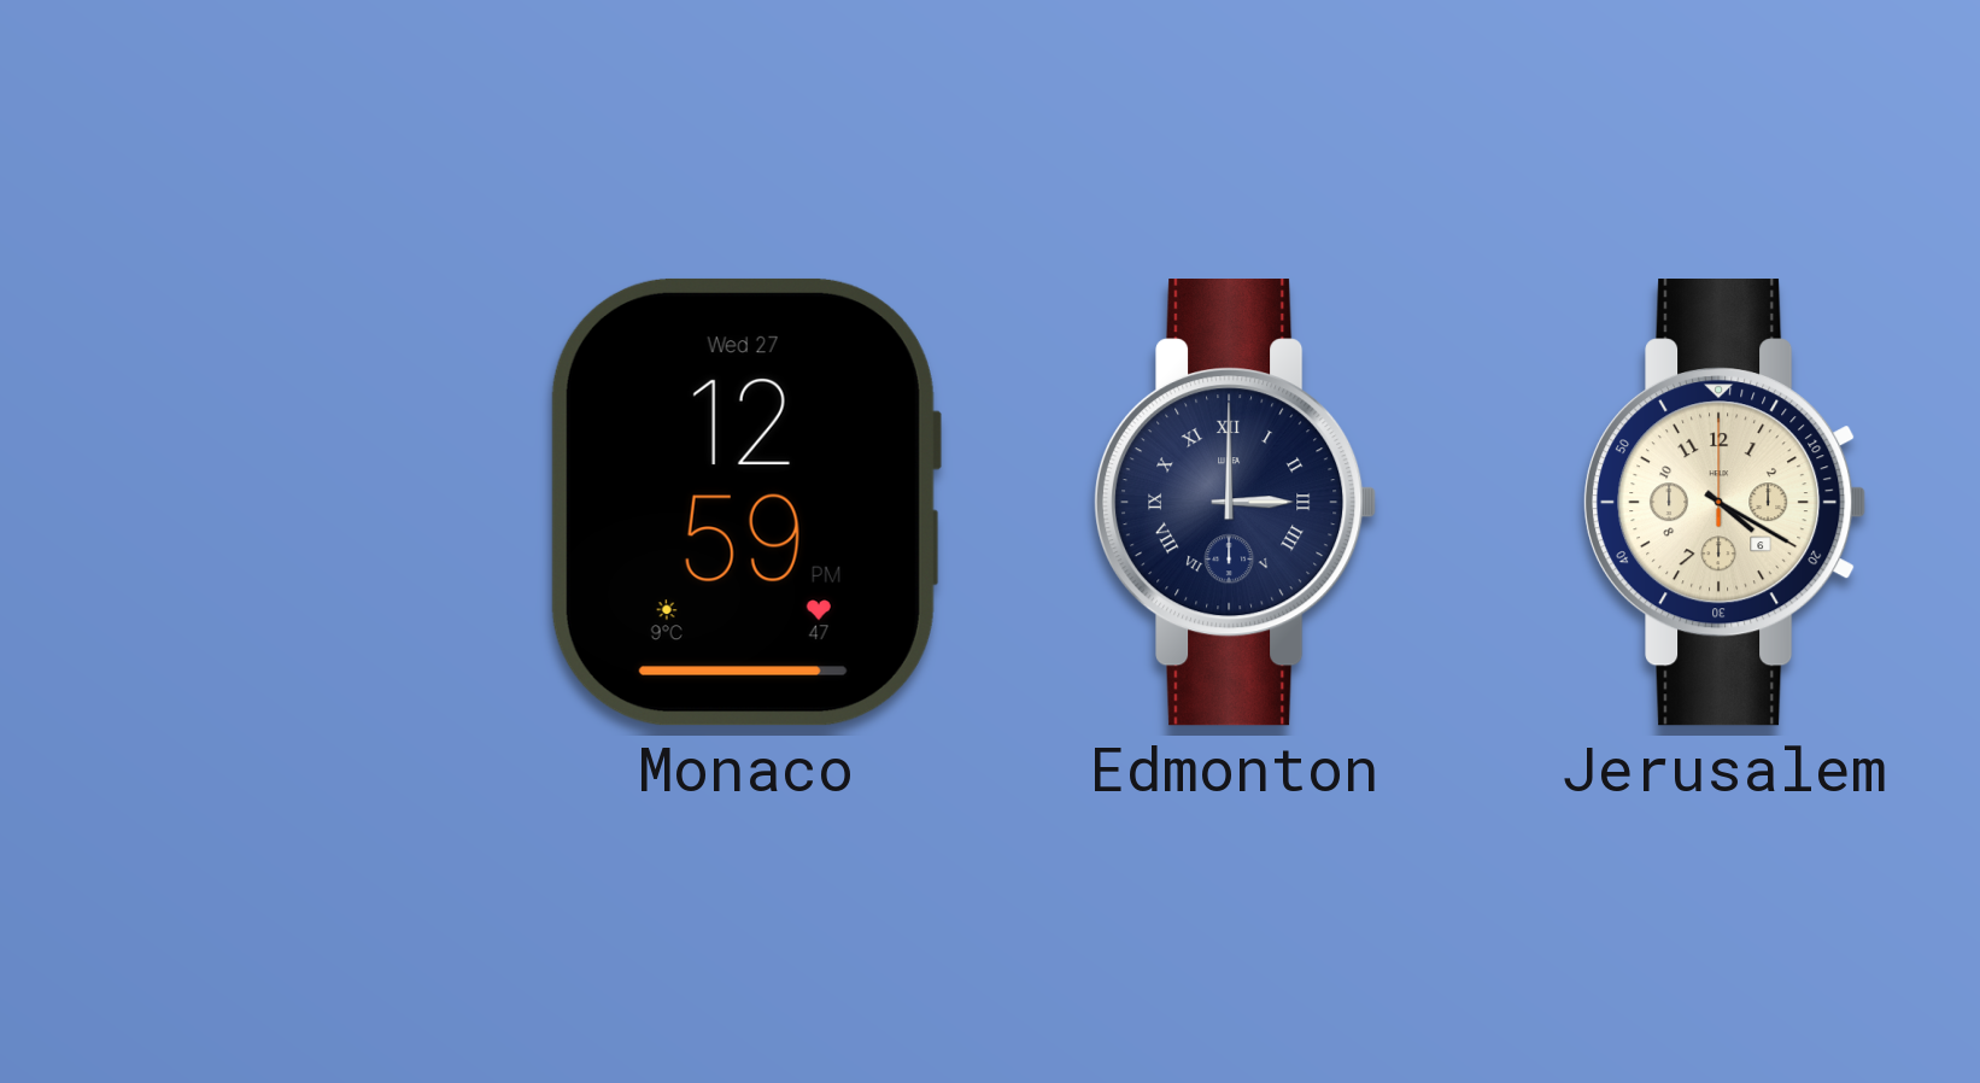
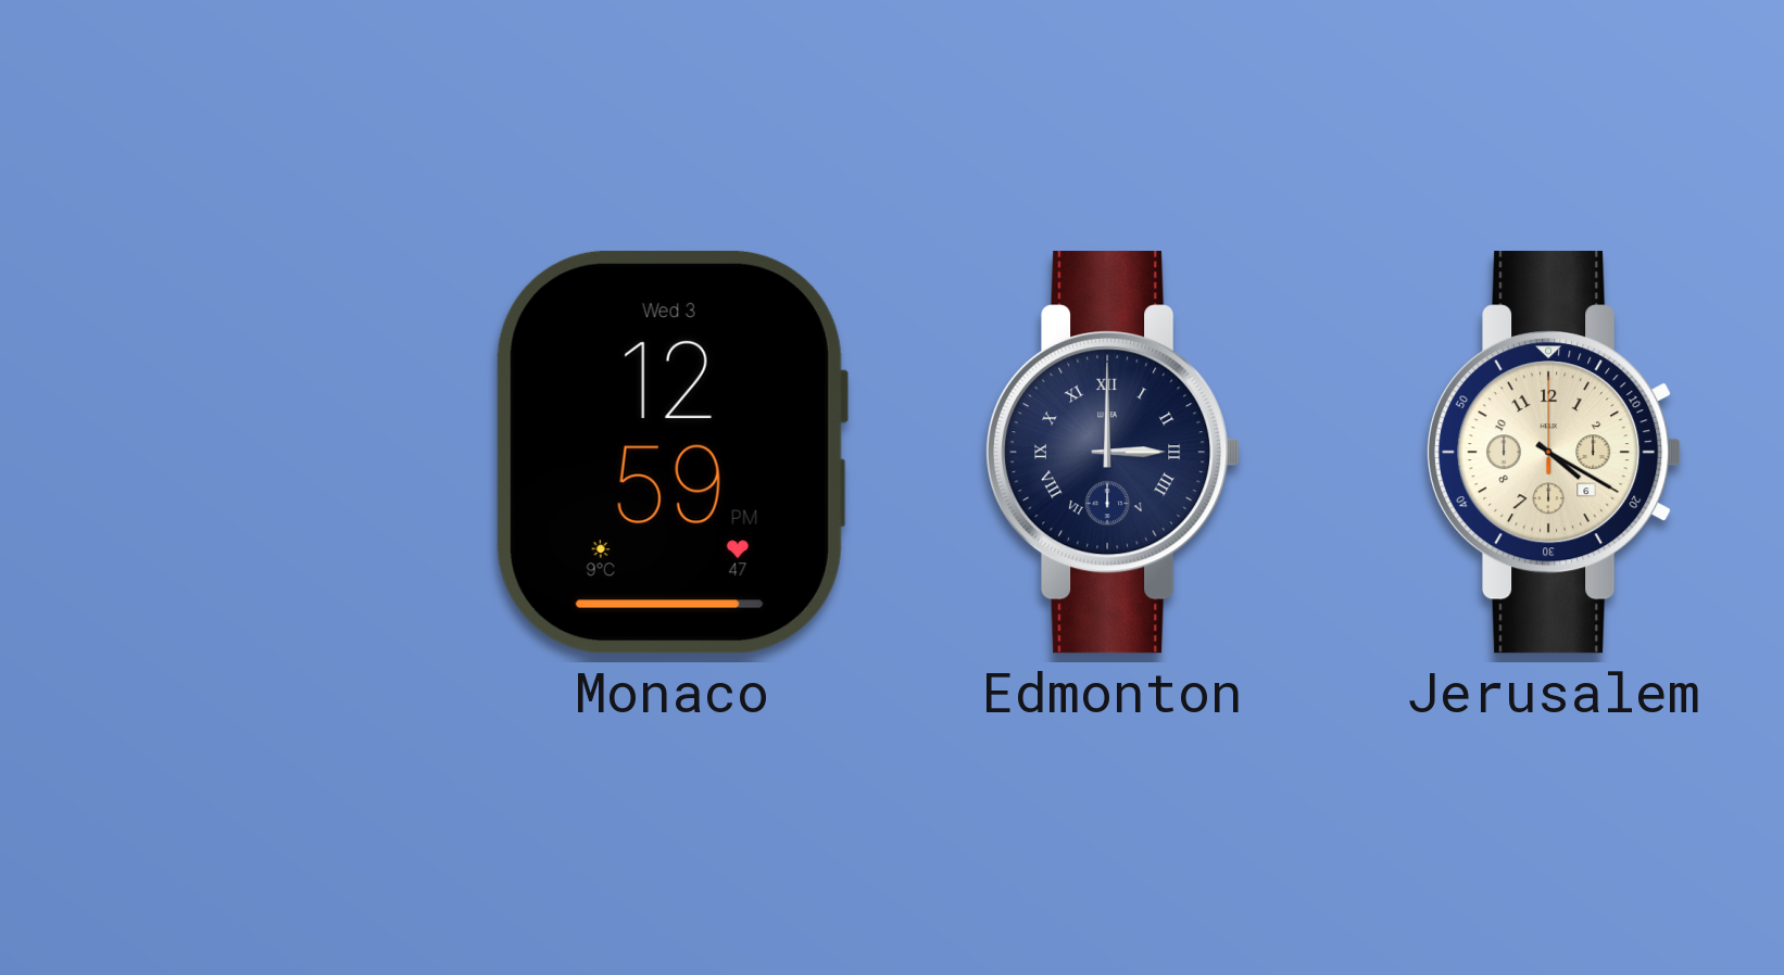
Monaco date: Wed 27 -> Wed 3
